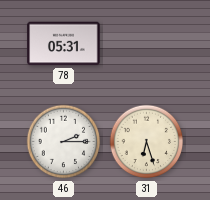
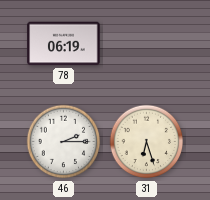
78: 05:31 -> 06:19
